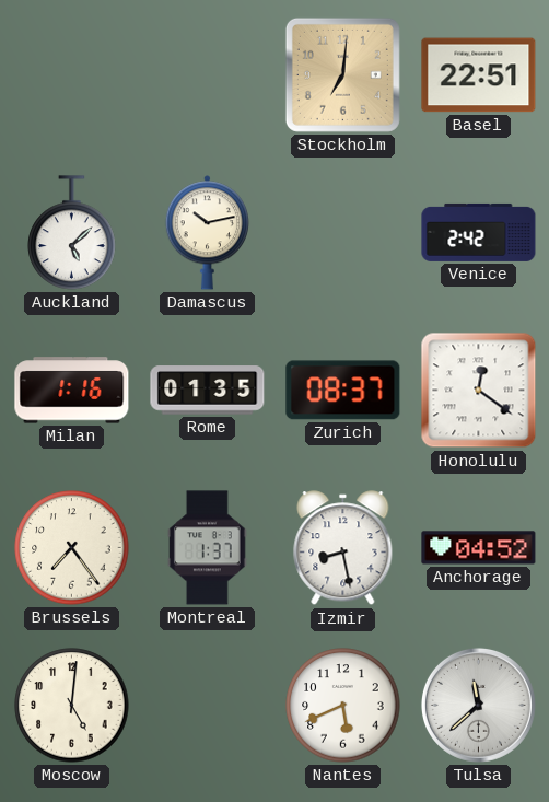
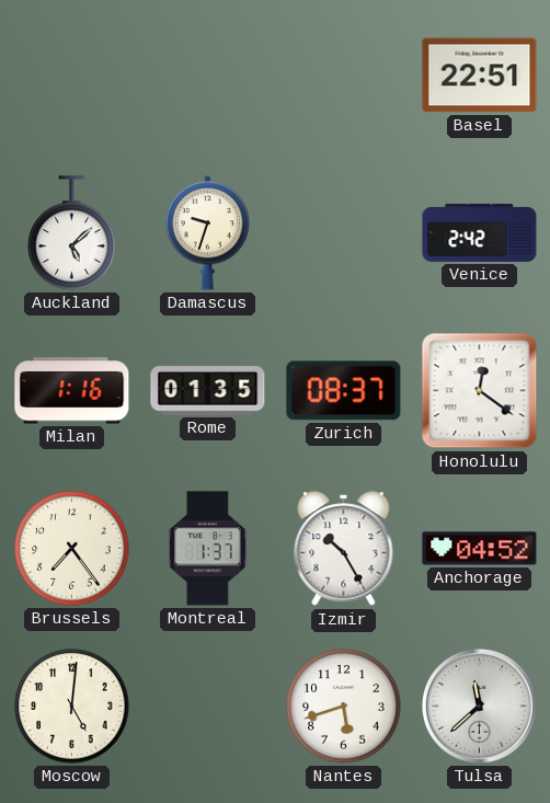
Stockholm: 7:01 -> none
Damascus: 10:13 -> 9:33
Izmir: 8:28 -> 10:25
Nantes: 5:41 -> 5:42
